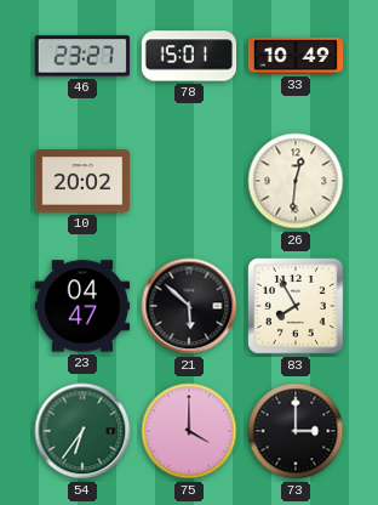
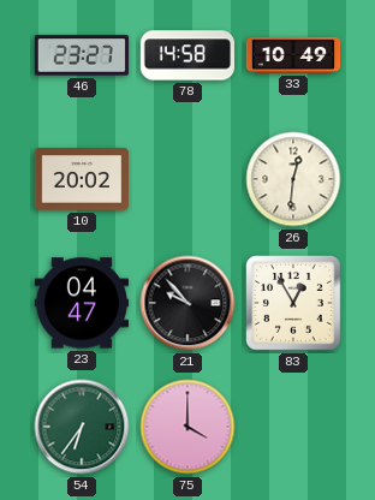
78: 15:01 -> 14:58
21: 5:52 -> 9:53
83: 7:55 -> 12:55
73: 3:00 -> none
